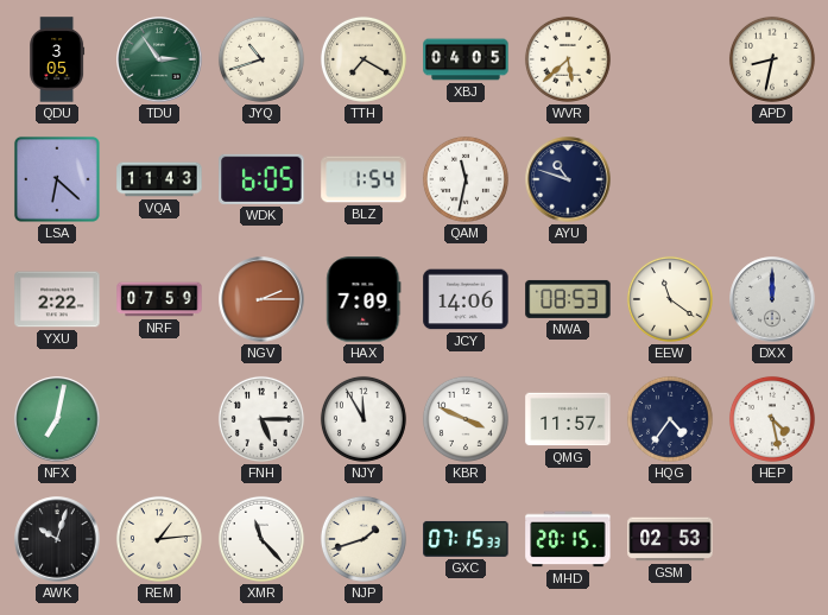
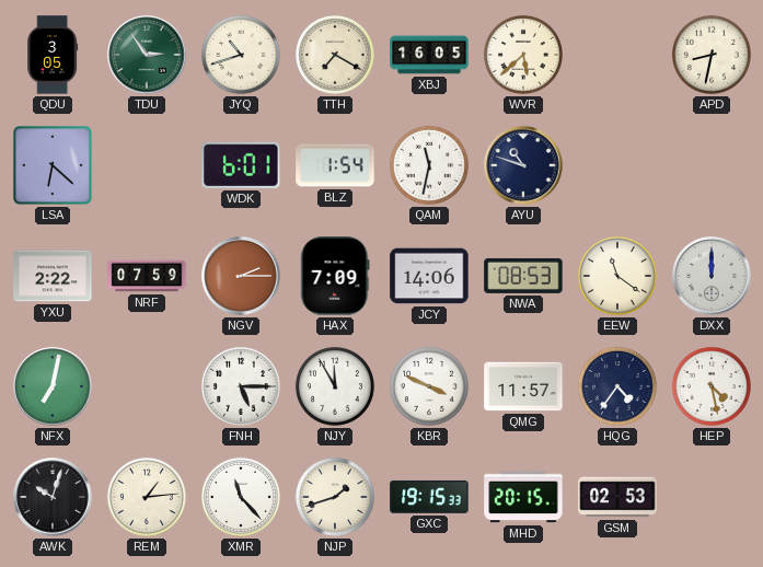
XBJ: 04:05 -> 16:05
VQA: 11:43 -> none
WDK: 6:05 -> 6:01
GXC: 07:15 -> 19:15
